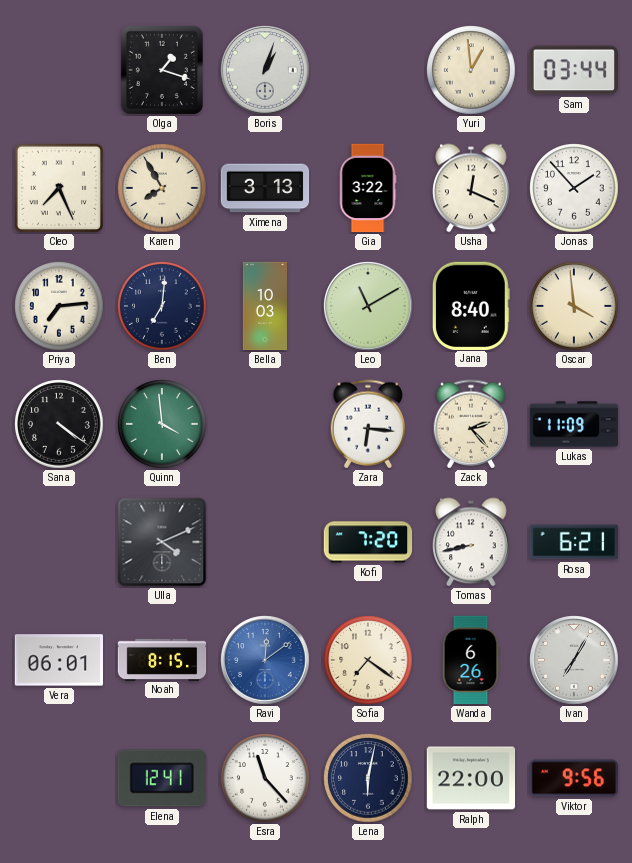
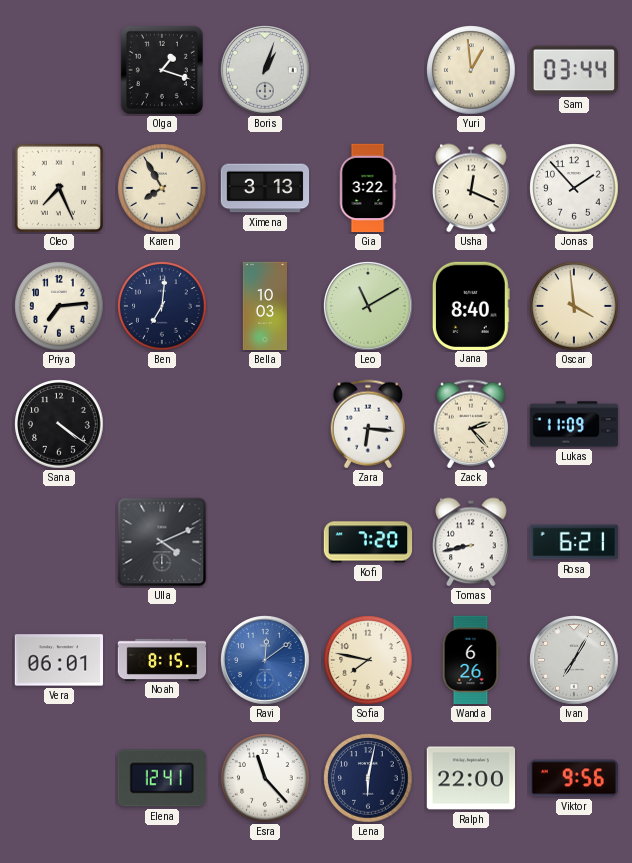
Quinn: 3:59 -> none
Sofia: 7:21 -> 7:47
